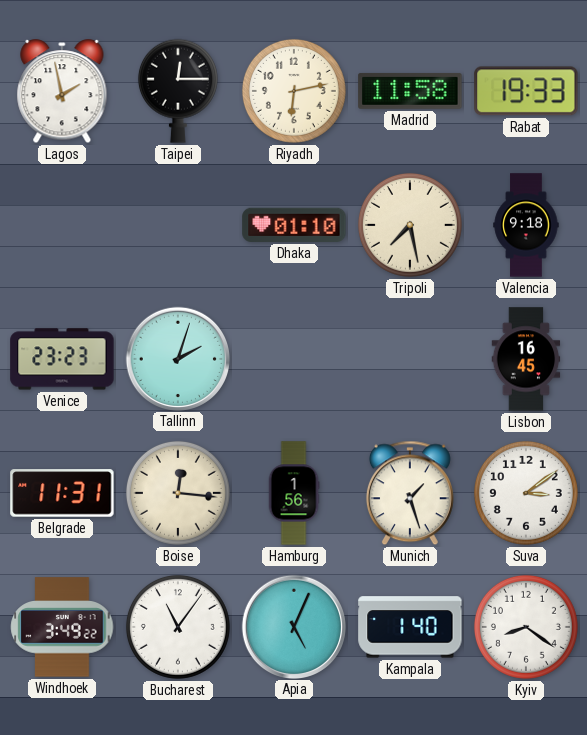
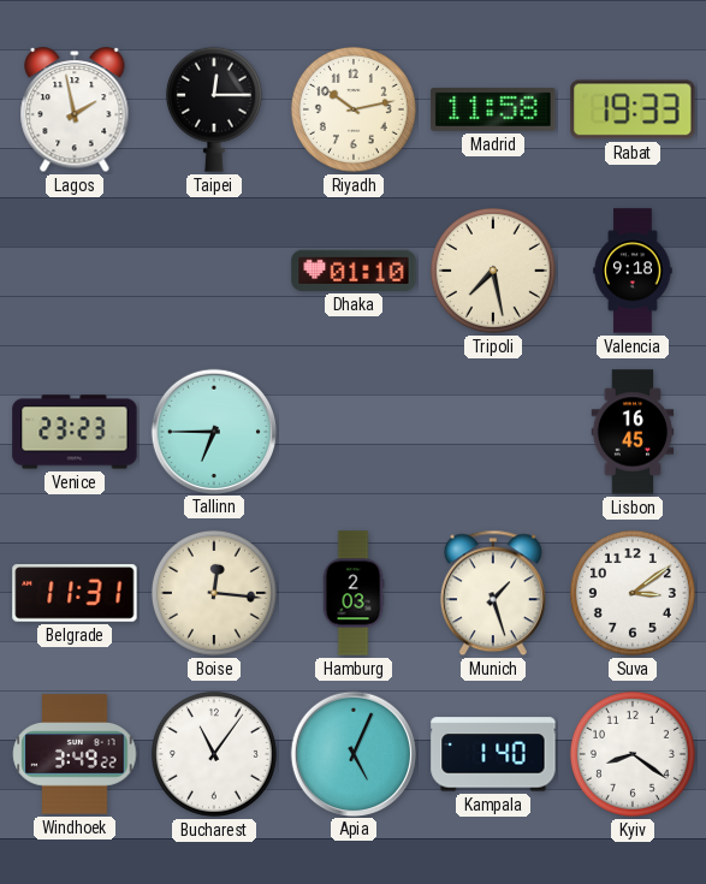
Riyadh: 6:13 -> 10:13
Tallinn: 2:03 -> 6:45
Hamburg: 1:56 -> 2:03
